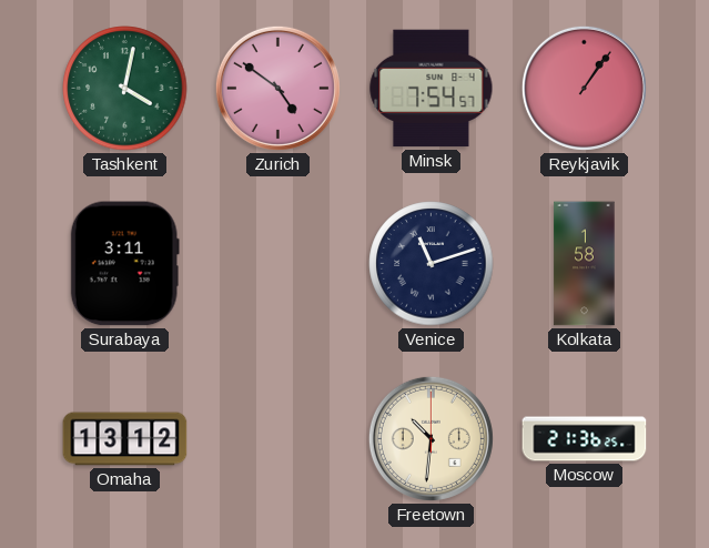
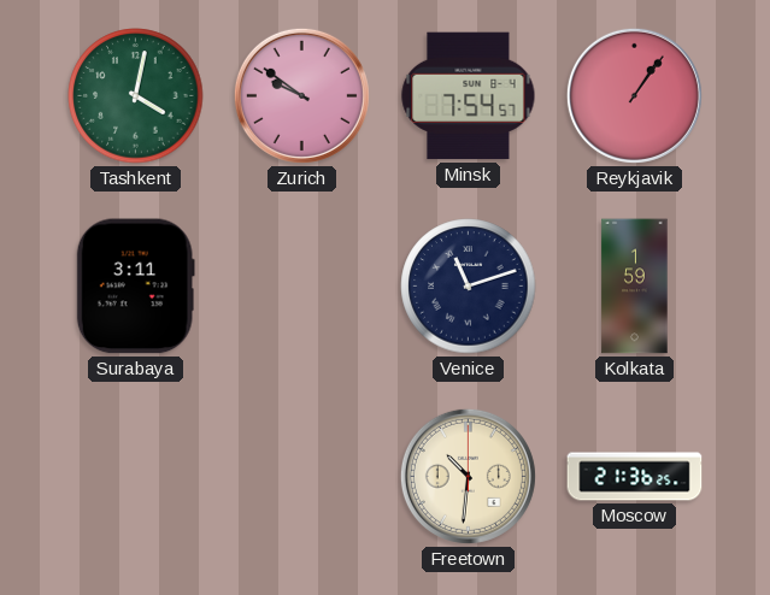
Zurich: 4:51 -> 9:51
Kolkata: 1:58 -> 1:59
Omaha: 13:12 -> none
